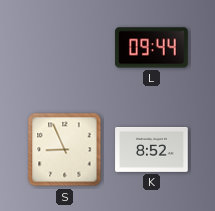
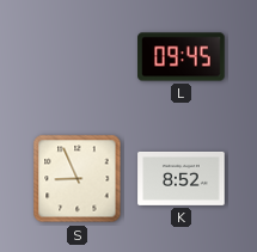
L: 09:44 -> 09:45
